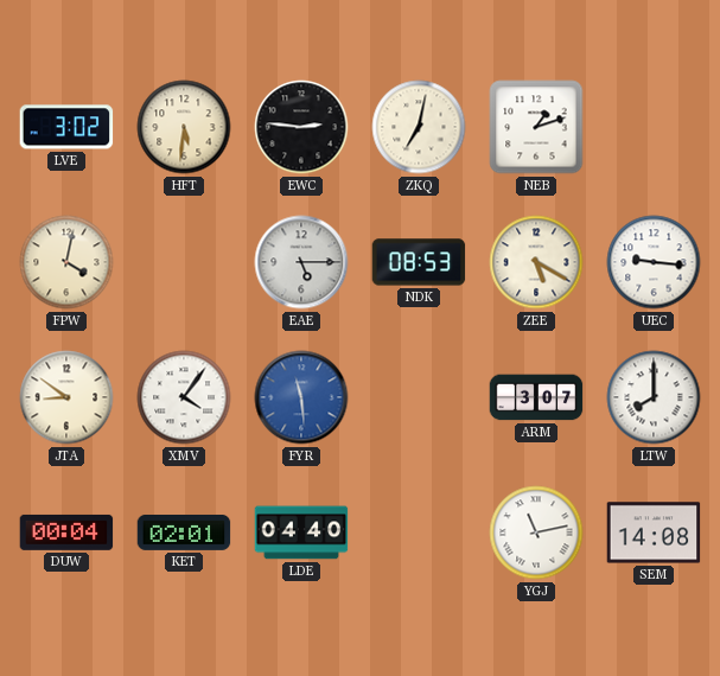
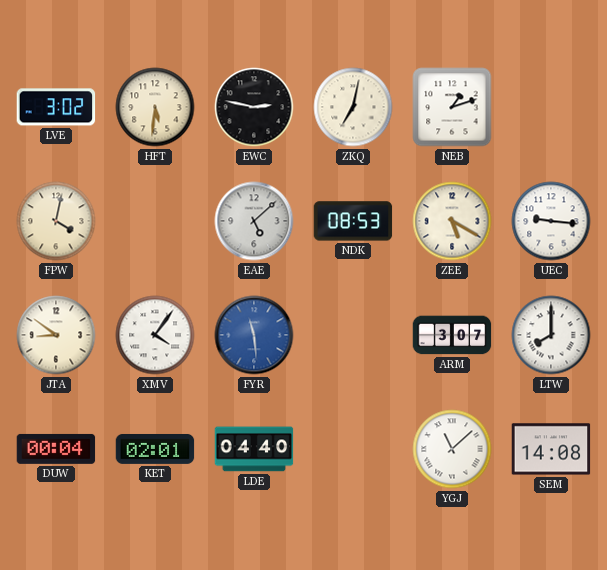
EWC: 2:46 -> 2:47
EAE: 5:15 -> 5:08
YGJ: 11:13 -> 11:08
